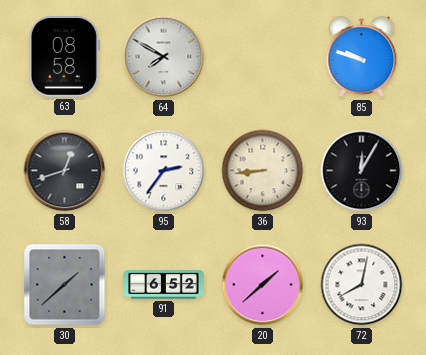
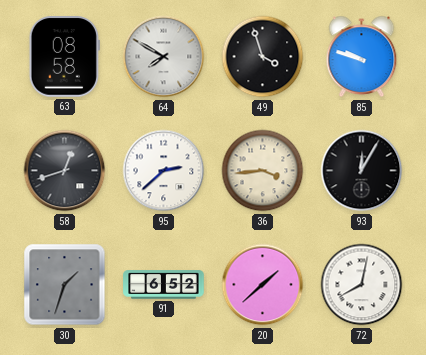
49: none -> 3:57
95: 2:36 -> 2:38
36: 8:44 -> 3:44
30: 1:38 -> 1:33
